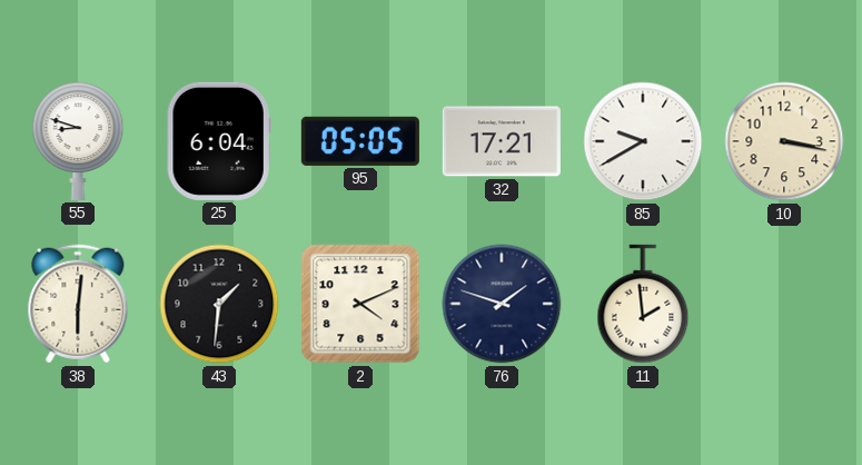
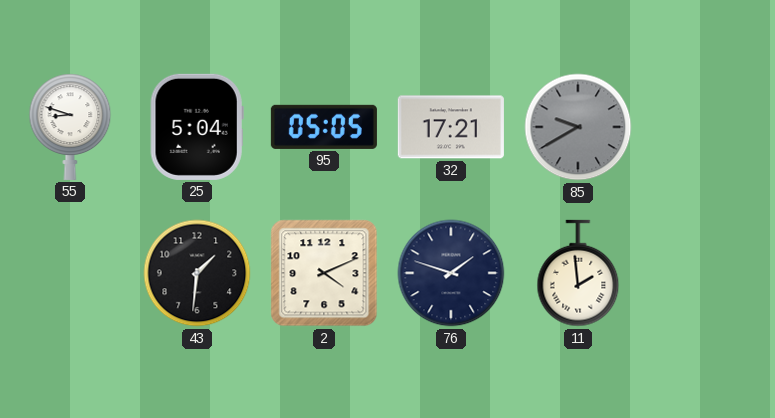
25: 6:04 -> 5:04
85 dial: white -> grey
10: 3:17 -> none
38: 6:01 -> none
